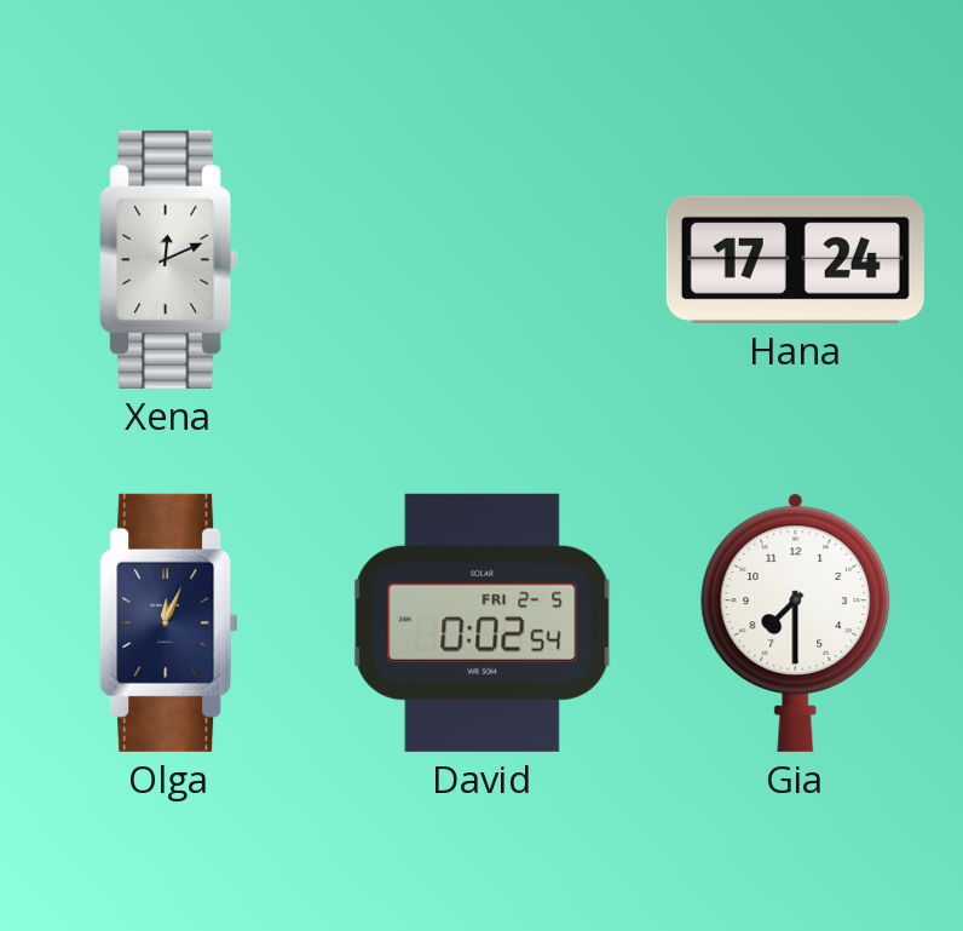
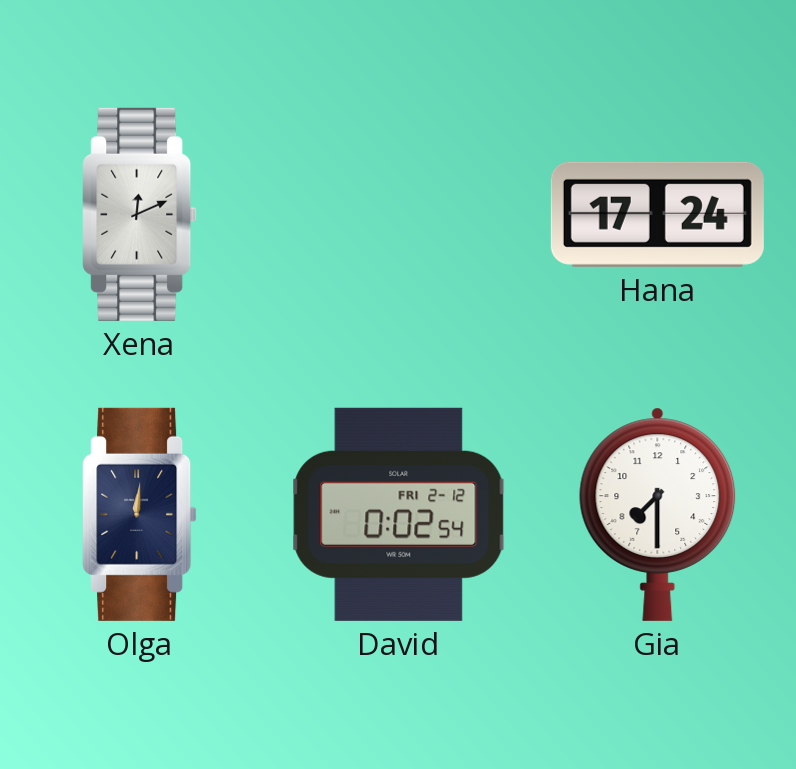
Olga: 12:04 -> 12:01
David date: FRI 2-5 -> FRI 2-12
